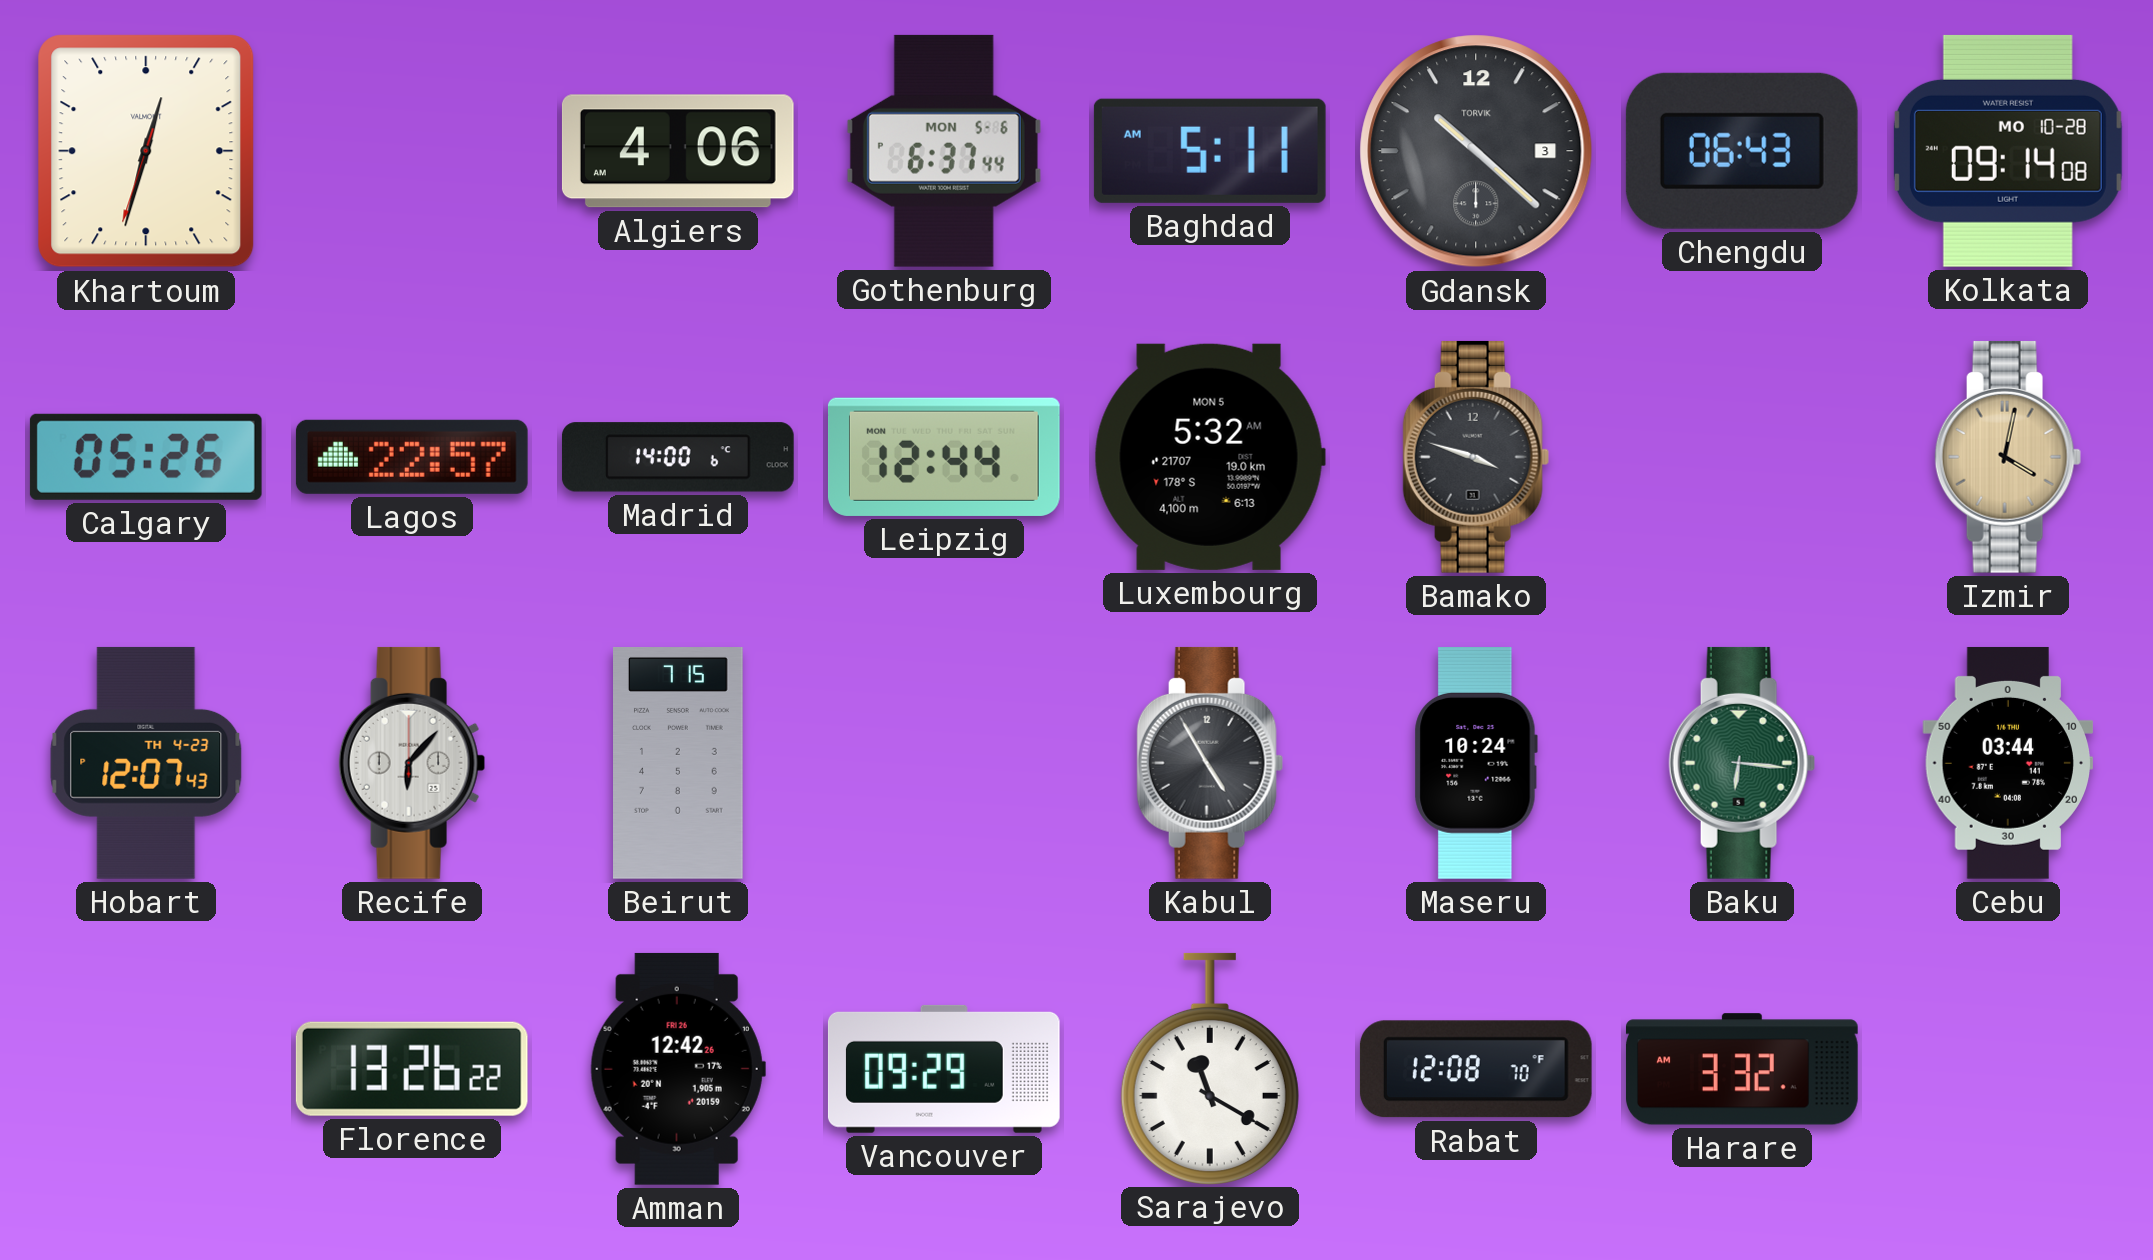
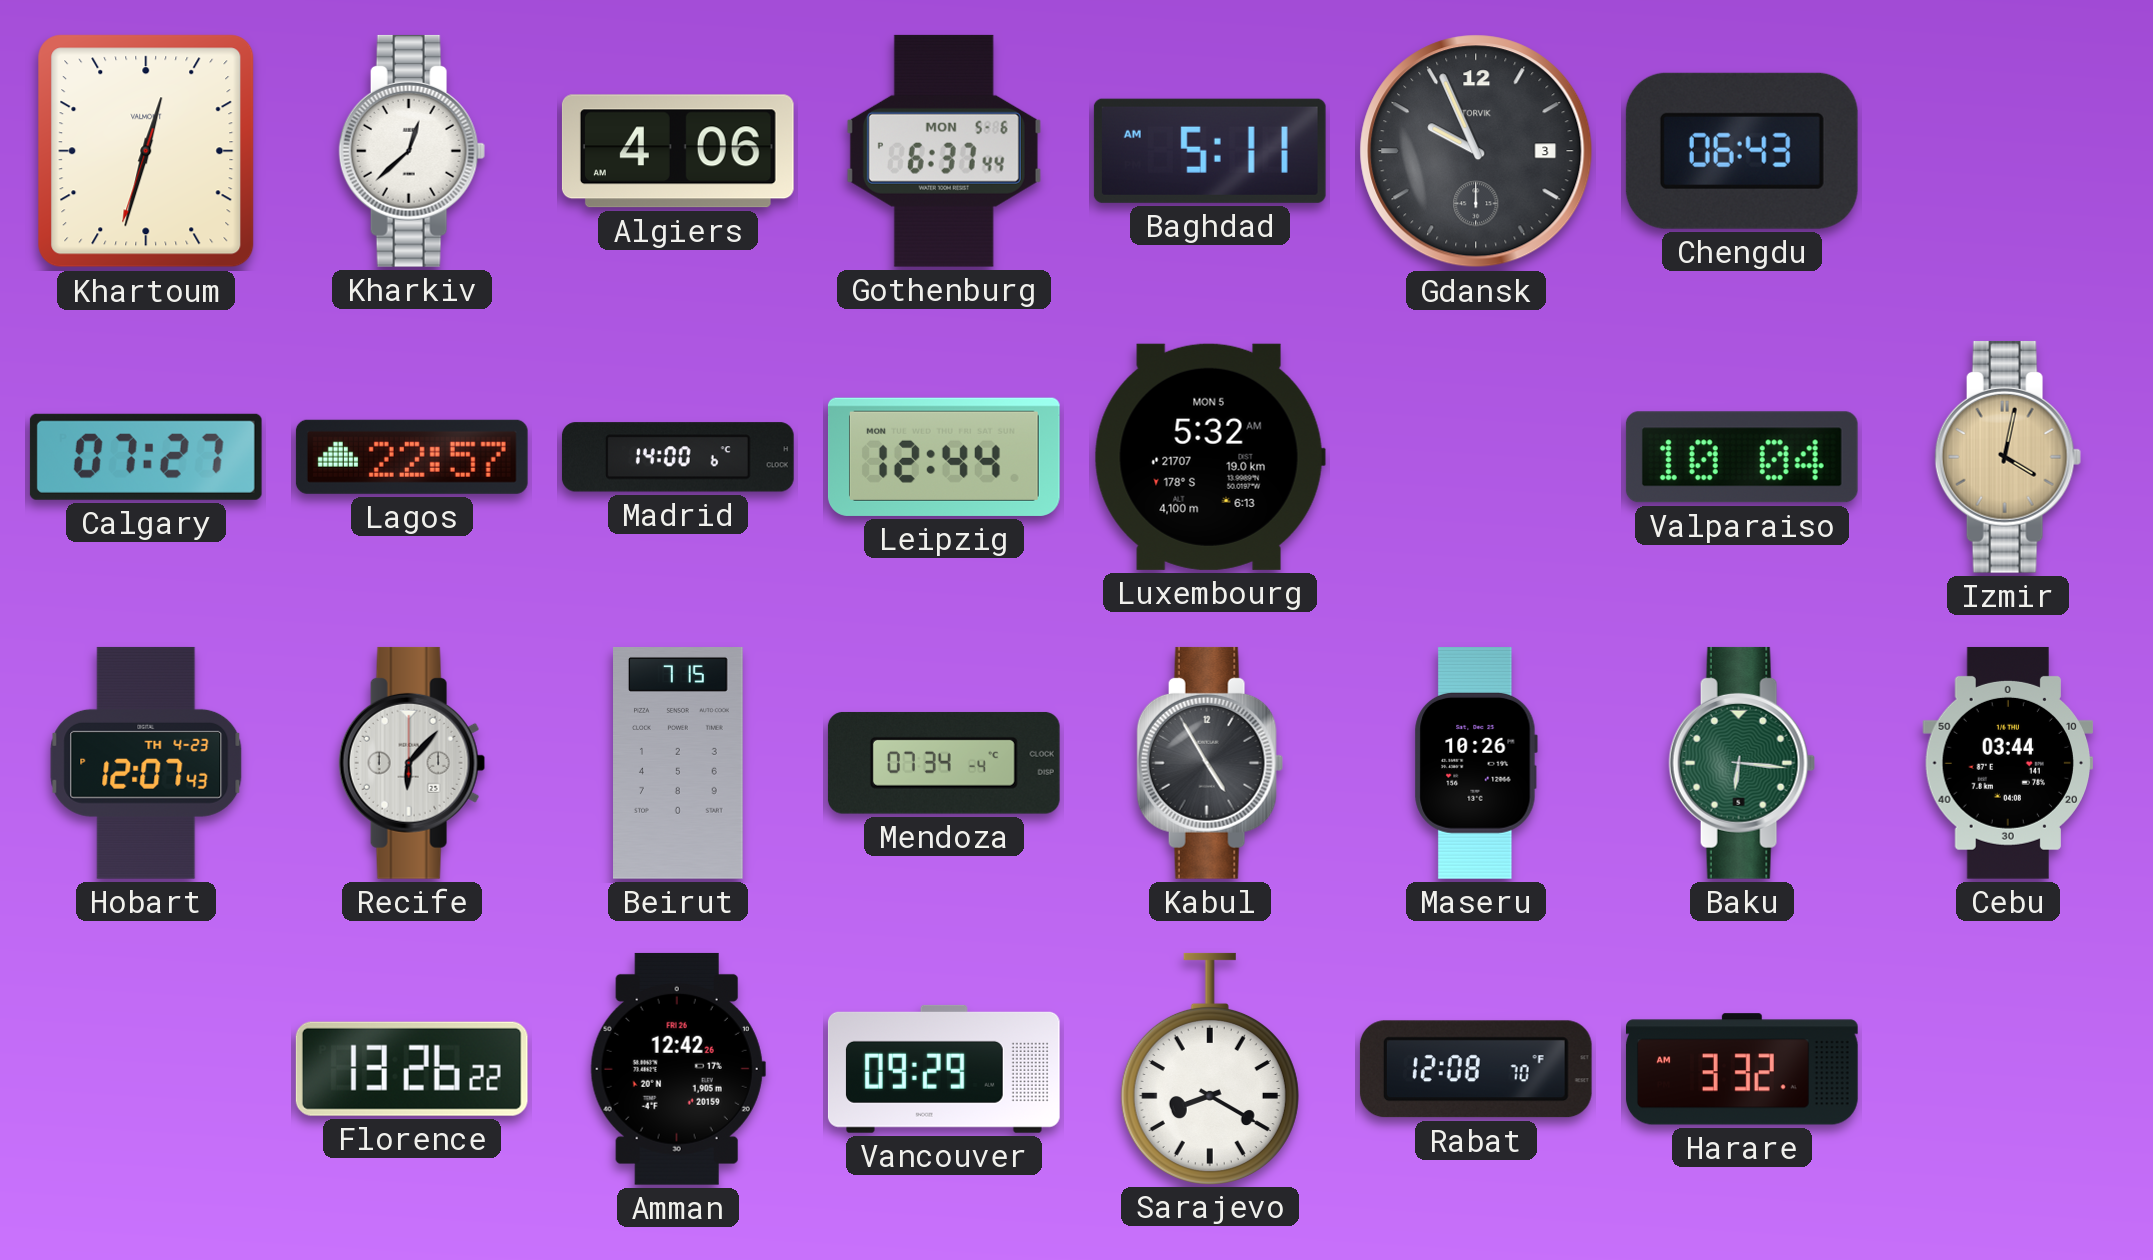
Kharkiv: none -> 12:38
Gdansk: 10:22 -> 9:56
Kolkata: 09:14 -> none
Calgary: 05:26 -> 07:27
Bamako: 3:48 -> none
Valparaiso: none -> 10:04
Mendoza: none -> 07:34
Maseru: 10:24 -> 10:26
Sarajevo: 11:20 -> 8:20
